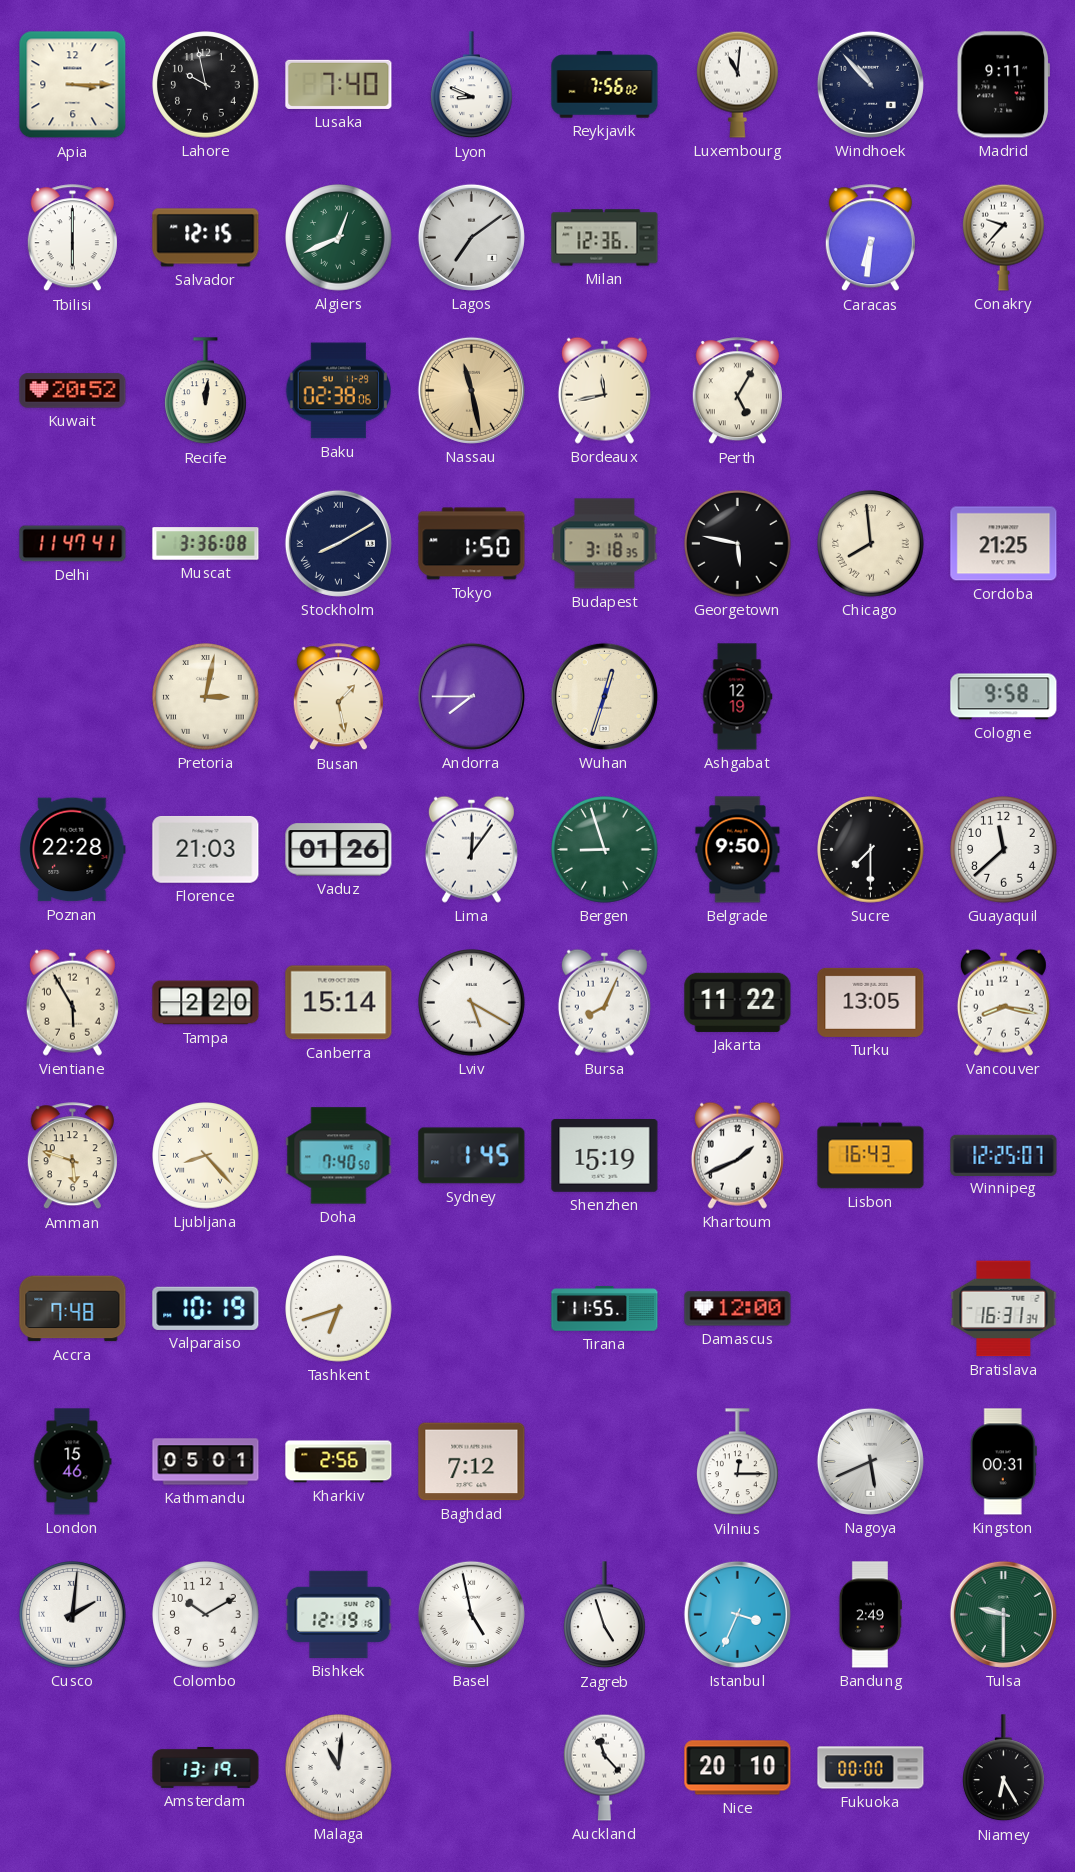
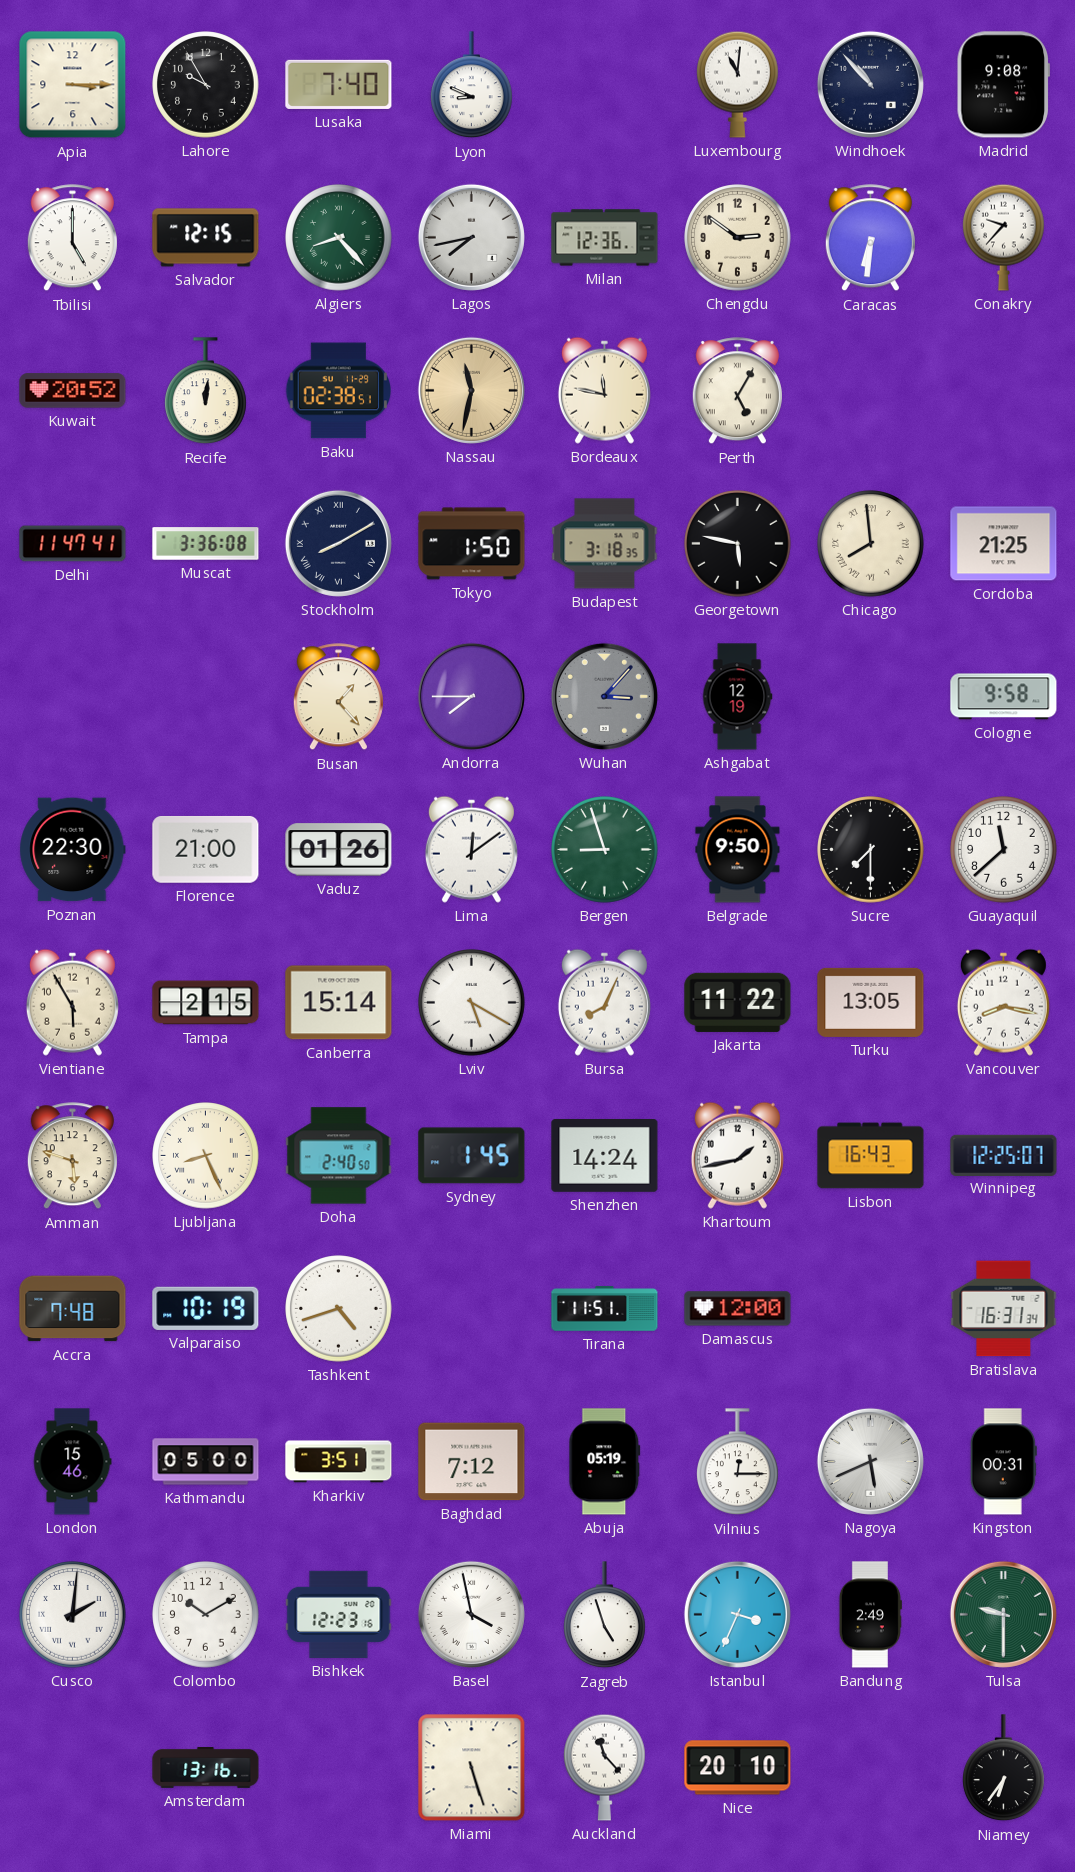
Lahore: 9:58 -> 9:55
Reykjavik: 7:56 -> none
Madrid: 9:11 -> 9:08
Tbilisi: 6:00 -> 5:00
Algiers: 12:41 -> 8:23
Lagos: 7:09 -> 7:43
Chengdu: none -> 2:51
Baku: 02:38:06 -> 02:38:51
Nassau: 11:28 -> 11:32
Bordeaux: 11:43 -> 11:47
Pretoria: 3:02 -> none
Busan: 1:28 -> 1:23
Wuhan: 12:33 -> 3:07
Wuhan dial: cream -> grey
Poznan: 22:28 -> 22:30
Florence: 21:03 -> 21:00
Lima: 12:06 -> 12:09
Tampa: 2:20 -> 2:15
Ljubljana: 8:23 -> 8:26
Doha: 7:40 -> 2:40
Shenzhen: 15:19 -> 14:24
Khartoum: 1:41 -> 1:43
Tashkent: 6:42 -> 4:42
Tirana: 11:55 -> 11:51
Kathmandu: 05:01 -> 05:00
Kharkiv: 2:56 -> 3:51
Abuja: none -> 05:19
Bishkek: 12:19 -> 12:23
Basel: 4:58 -> 3:58
Amsterdam: 13:19 -> 13:16
Malaga: 11:01 -> none
Miami: none -> 5:27
Fukuoka: 00:00 -> none
Niamey: 6:25 -> 6:36
